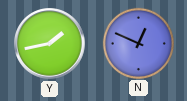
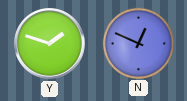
Y: 1:43 -> 1:48
